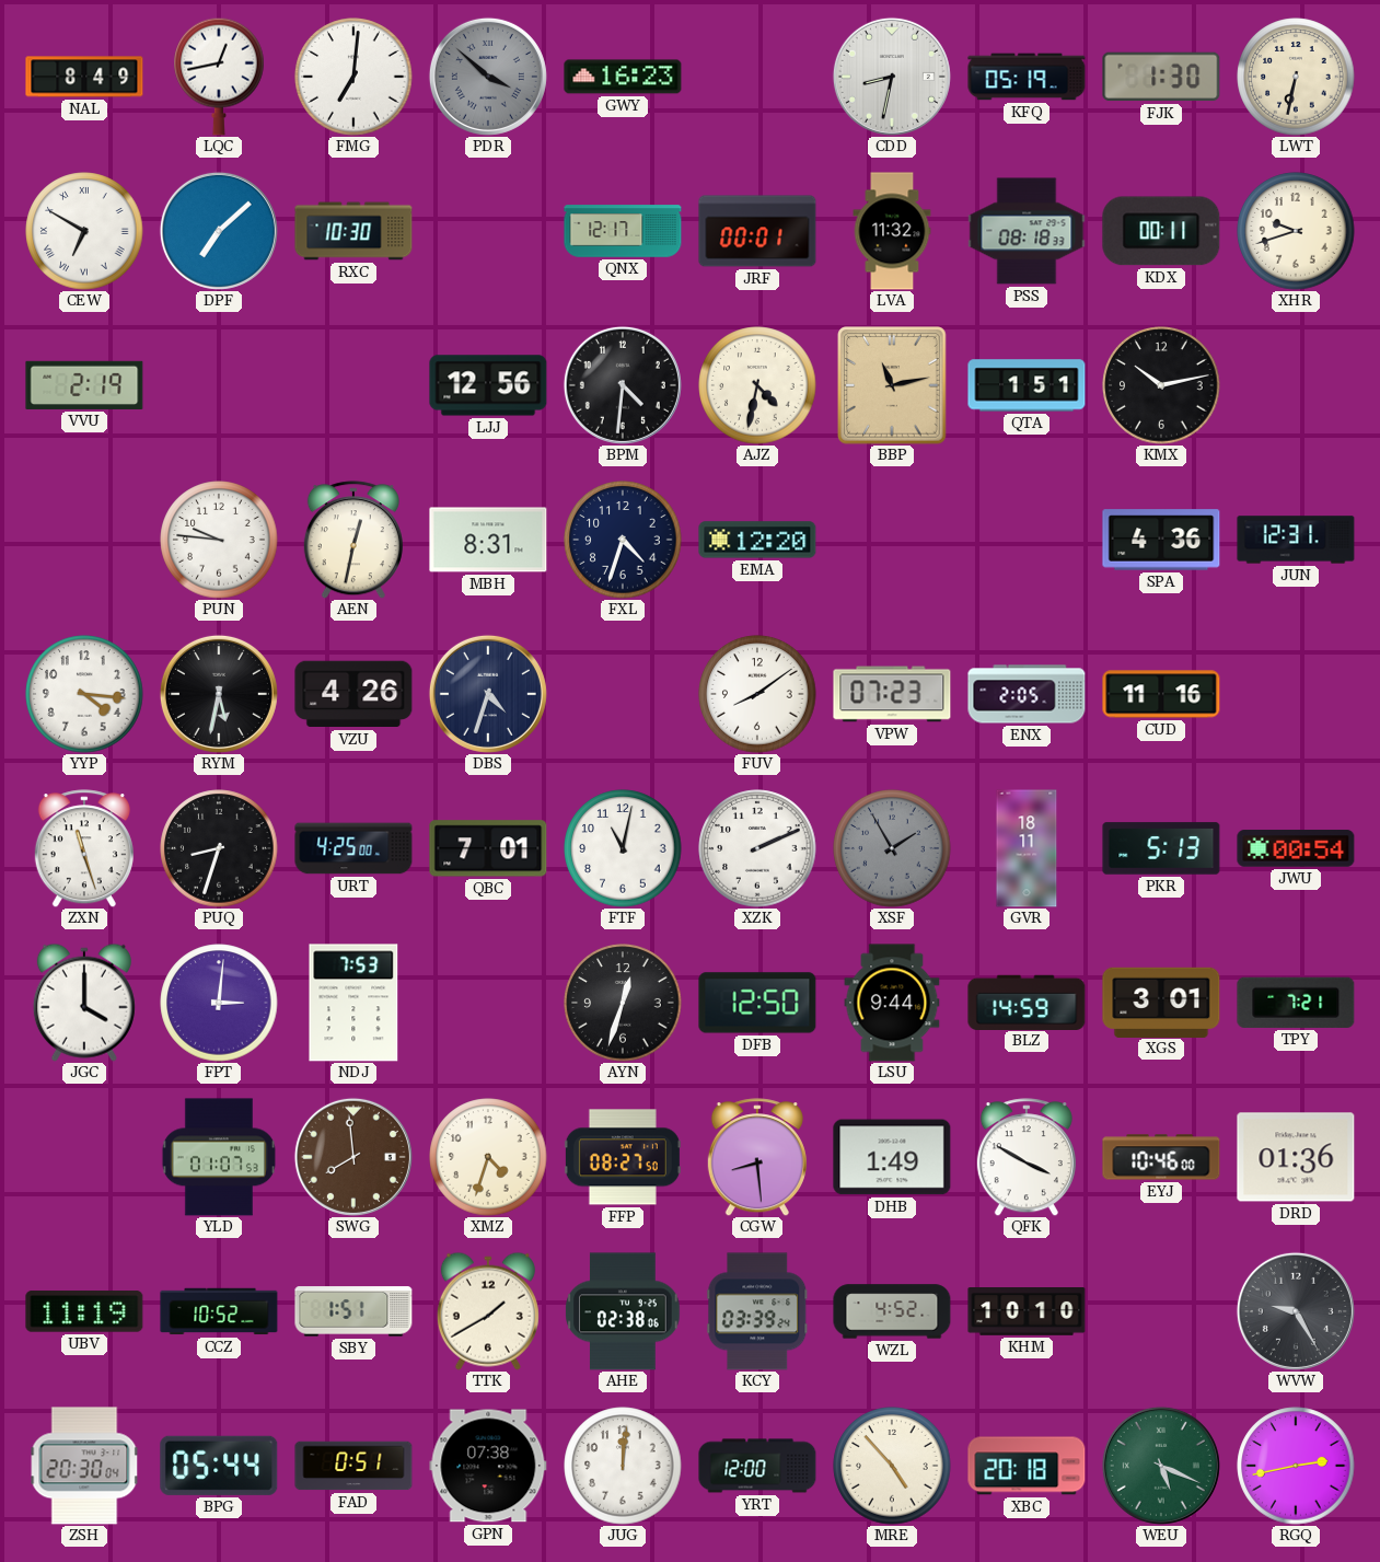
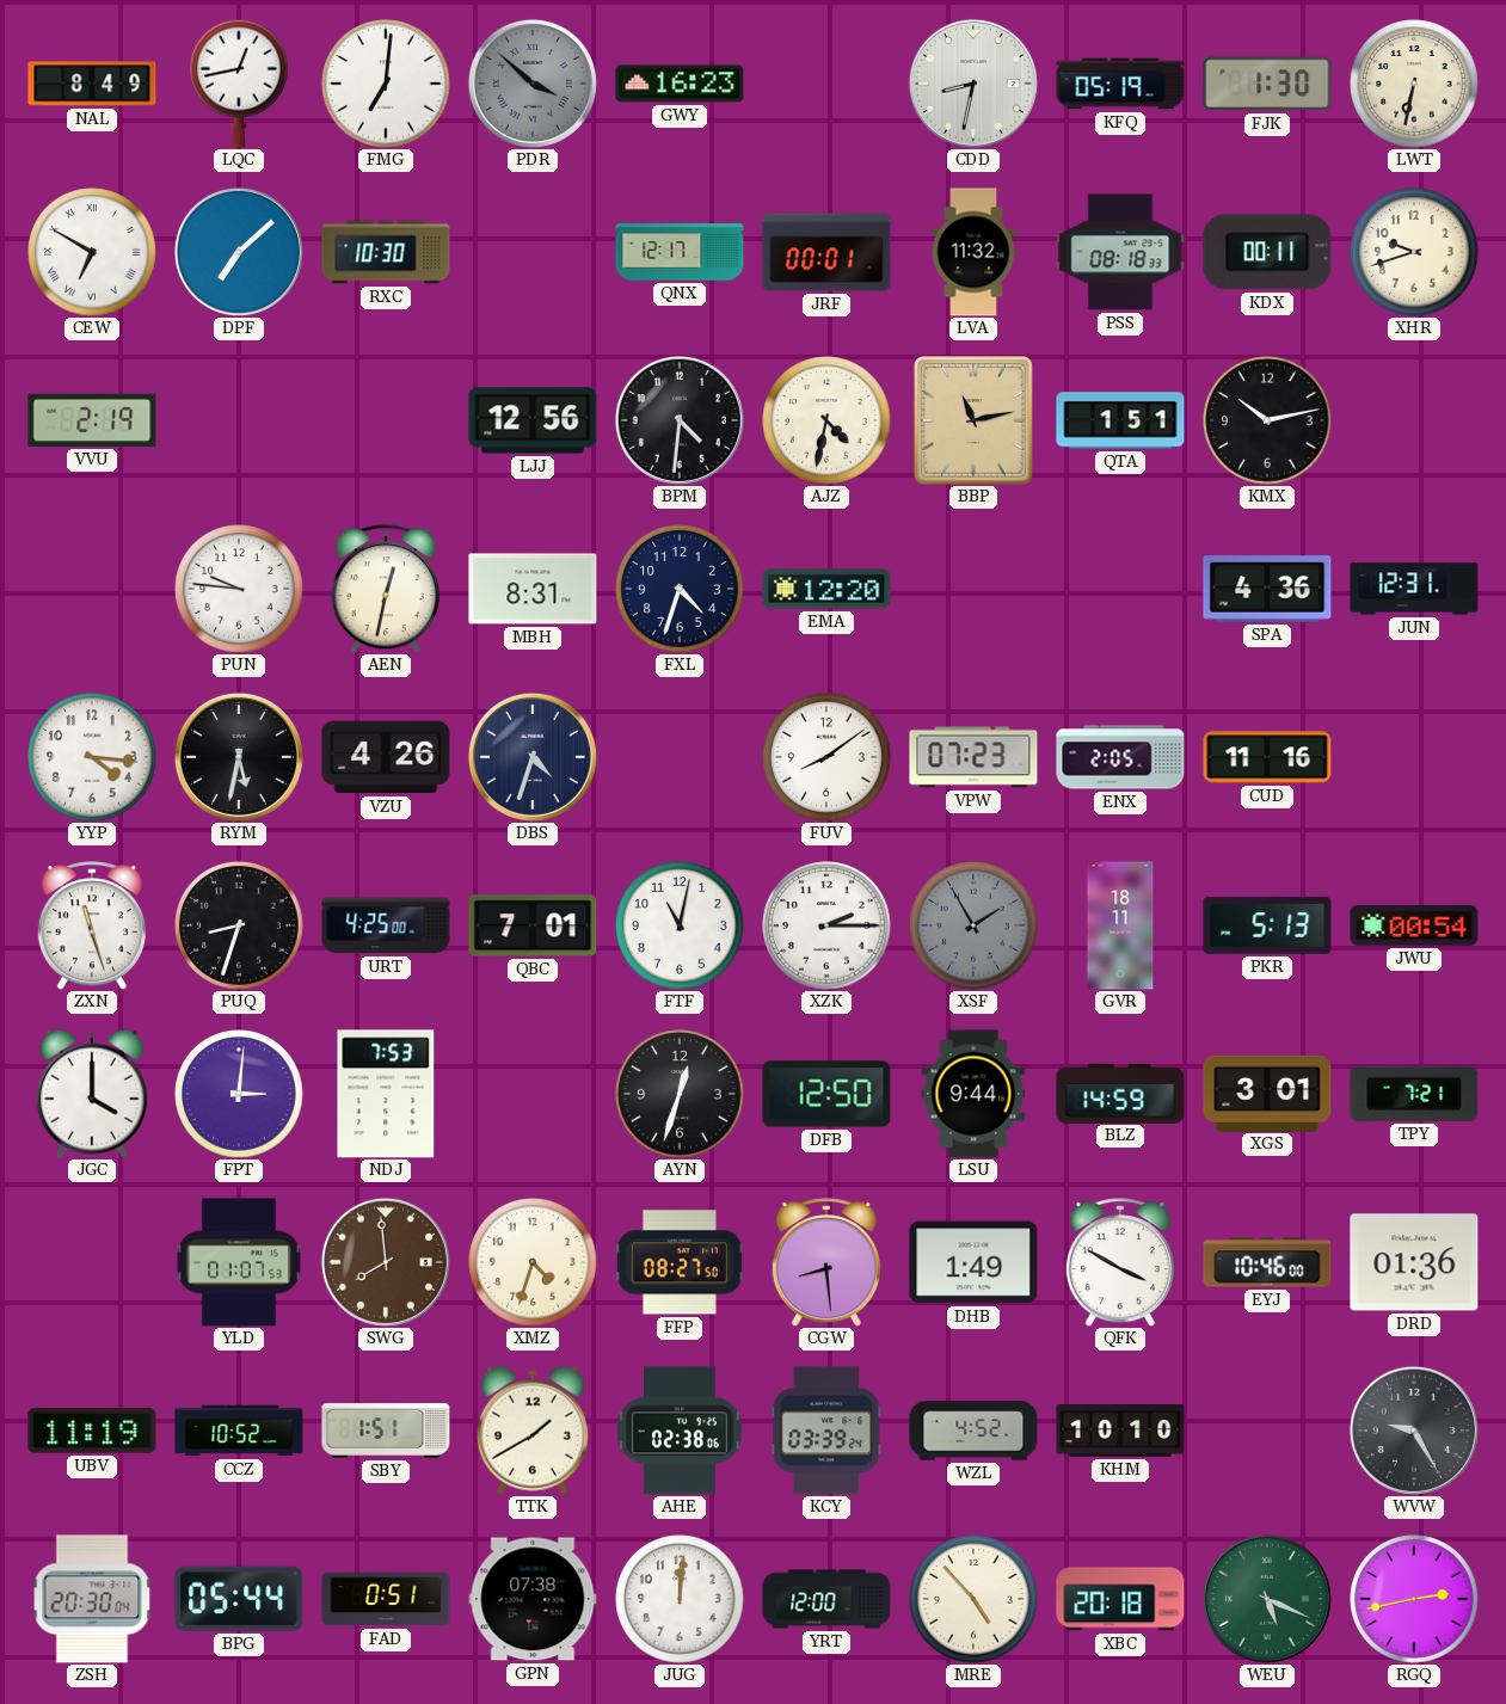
XZK: 2:11 -> 2:15
